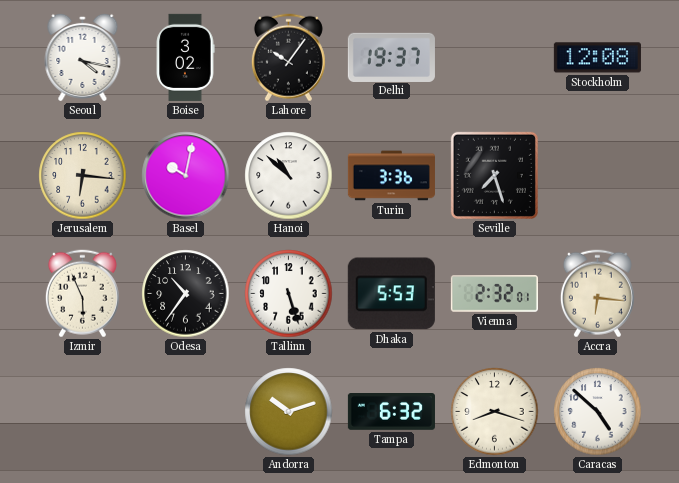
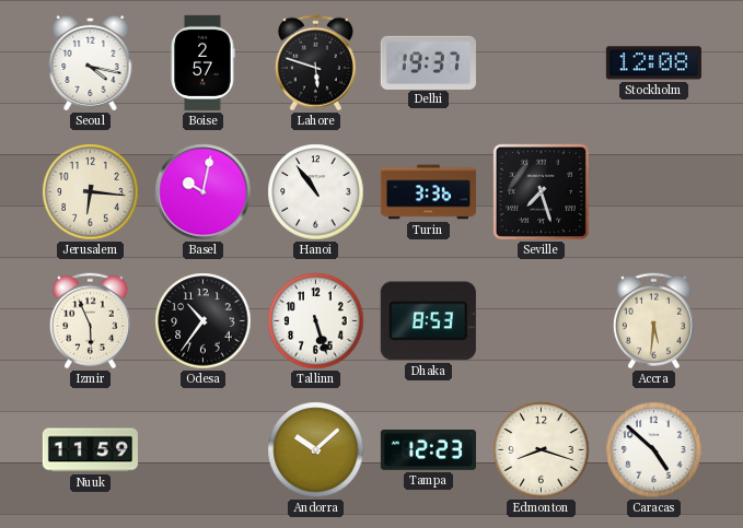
Boise: 3:02 -> 2:57
Lahore: 10:06 -> 5:48
Hanoi: 10:52 -> 10:54
Dhaka: 5:53 -> 8:53
Vienna: 2:32 -> none
Accra: 6:16 -> 5:31
Nuuk: none -> 11:59
Andorra: 10:12 -> 10:08
Tampa: 6:32 -> 12:23
